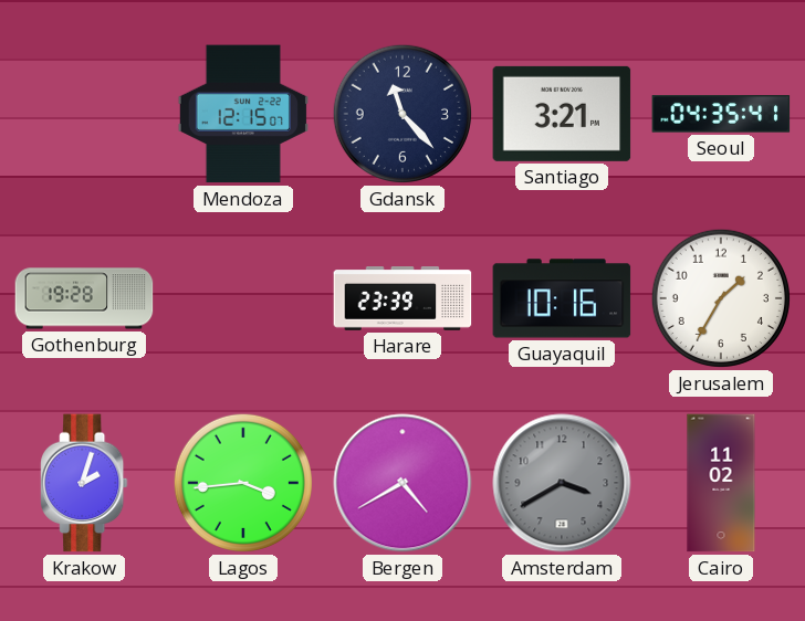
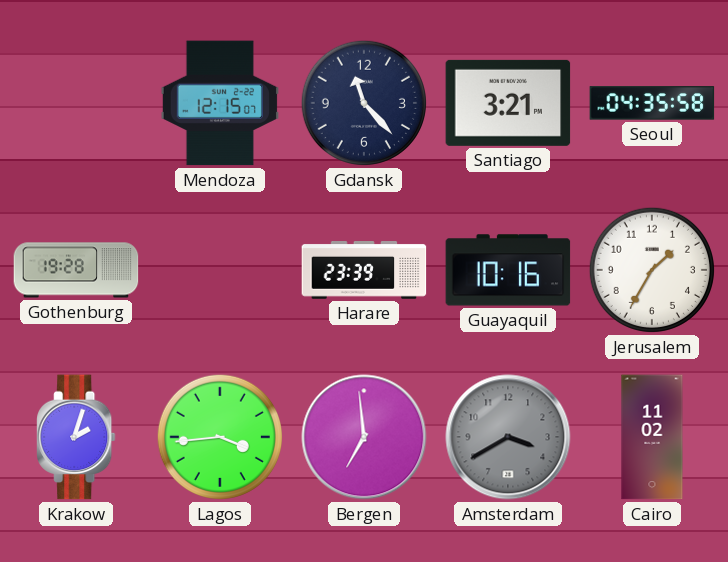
Seoul: 04:35:41 -> 04:35:58
Bergen: 4:40 -> 6:59
